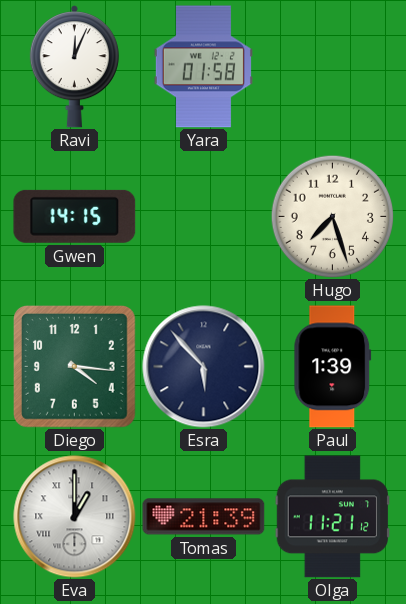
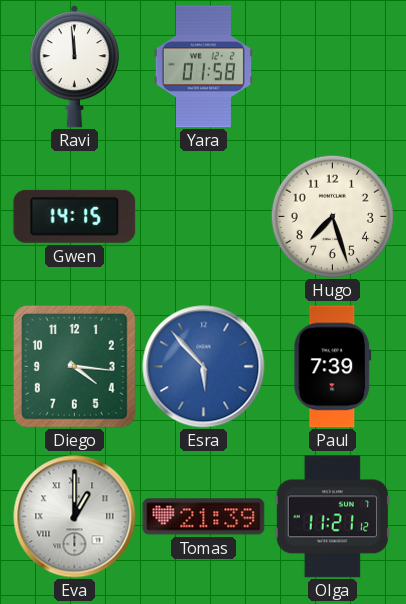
Ravi: 12:04 -> 11:59
Esra dial: navy -> blue
Paul: 1:39 -> 7:39
